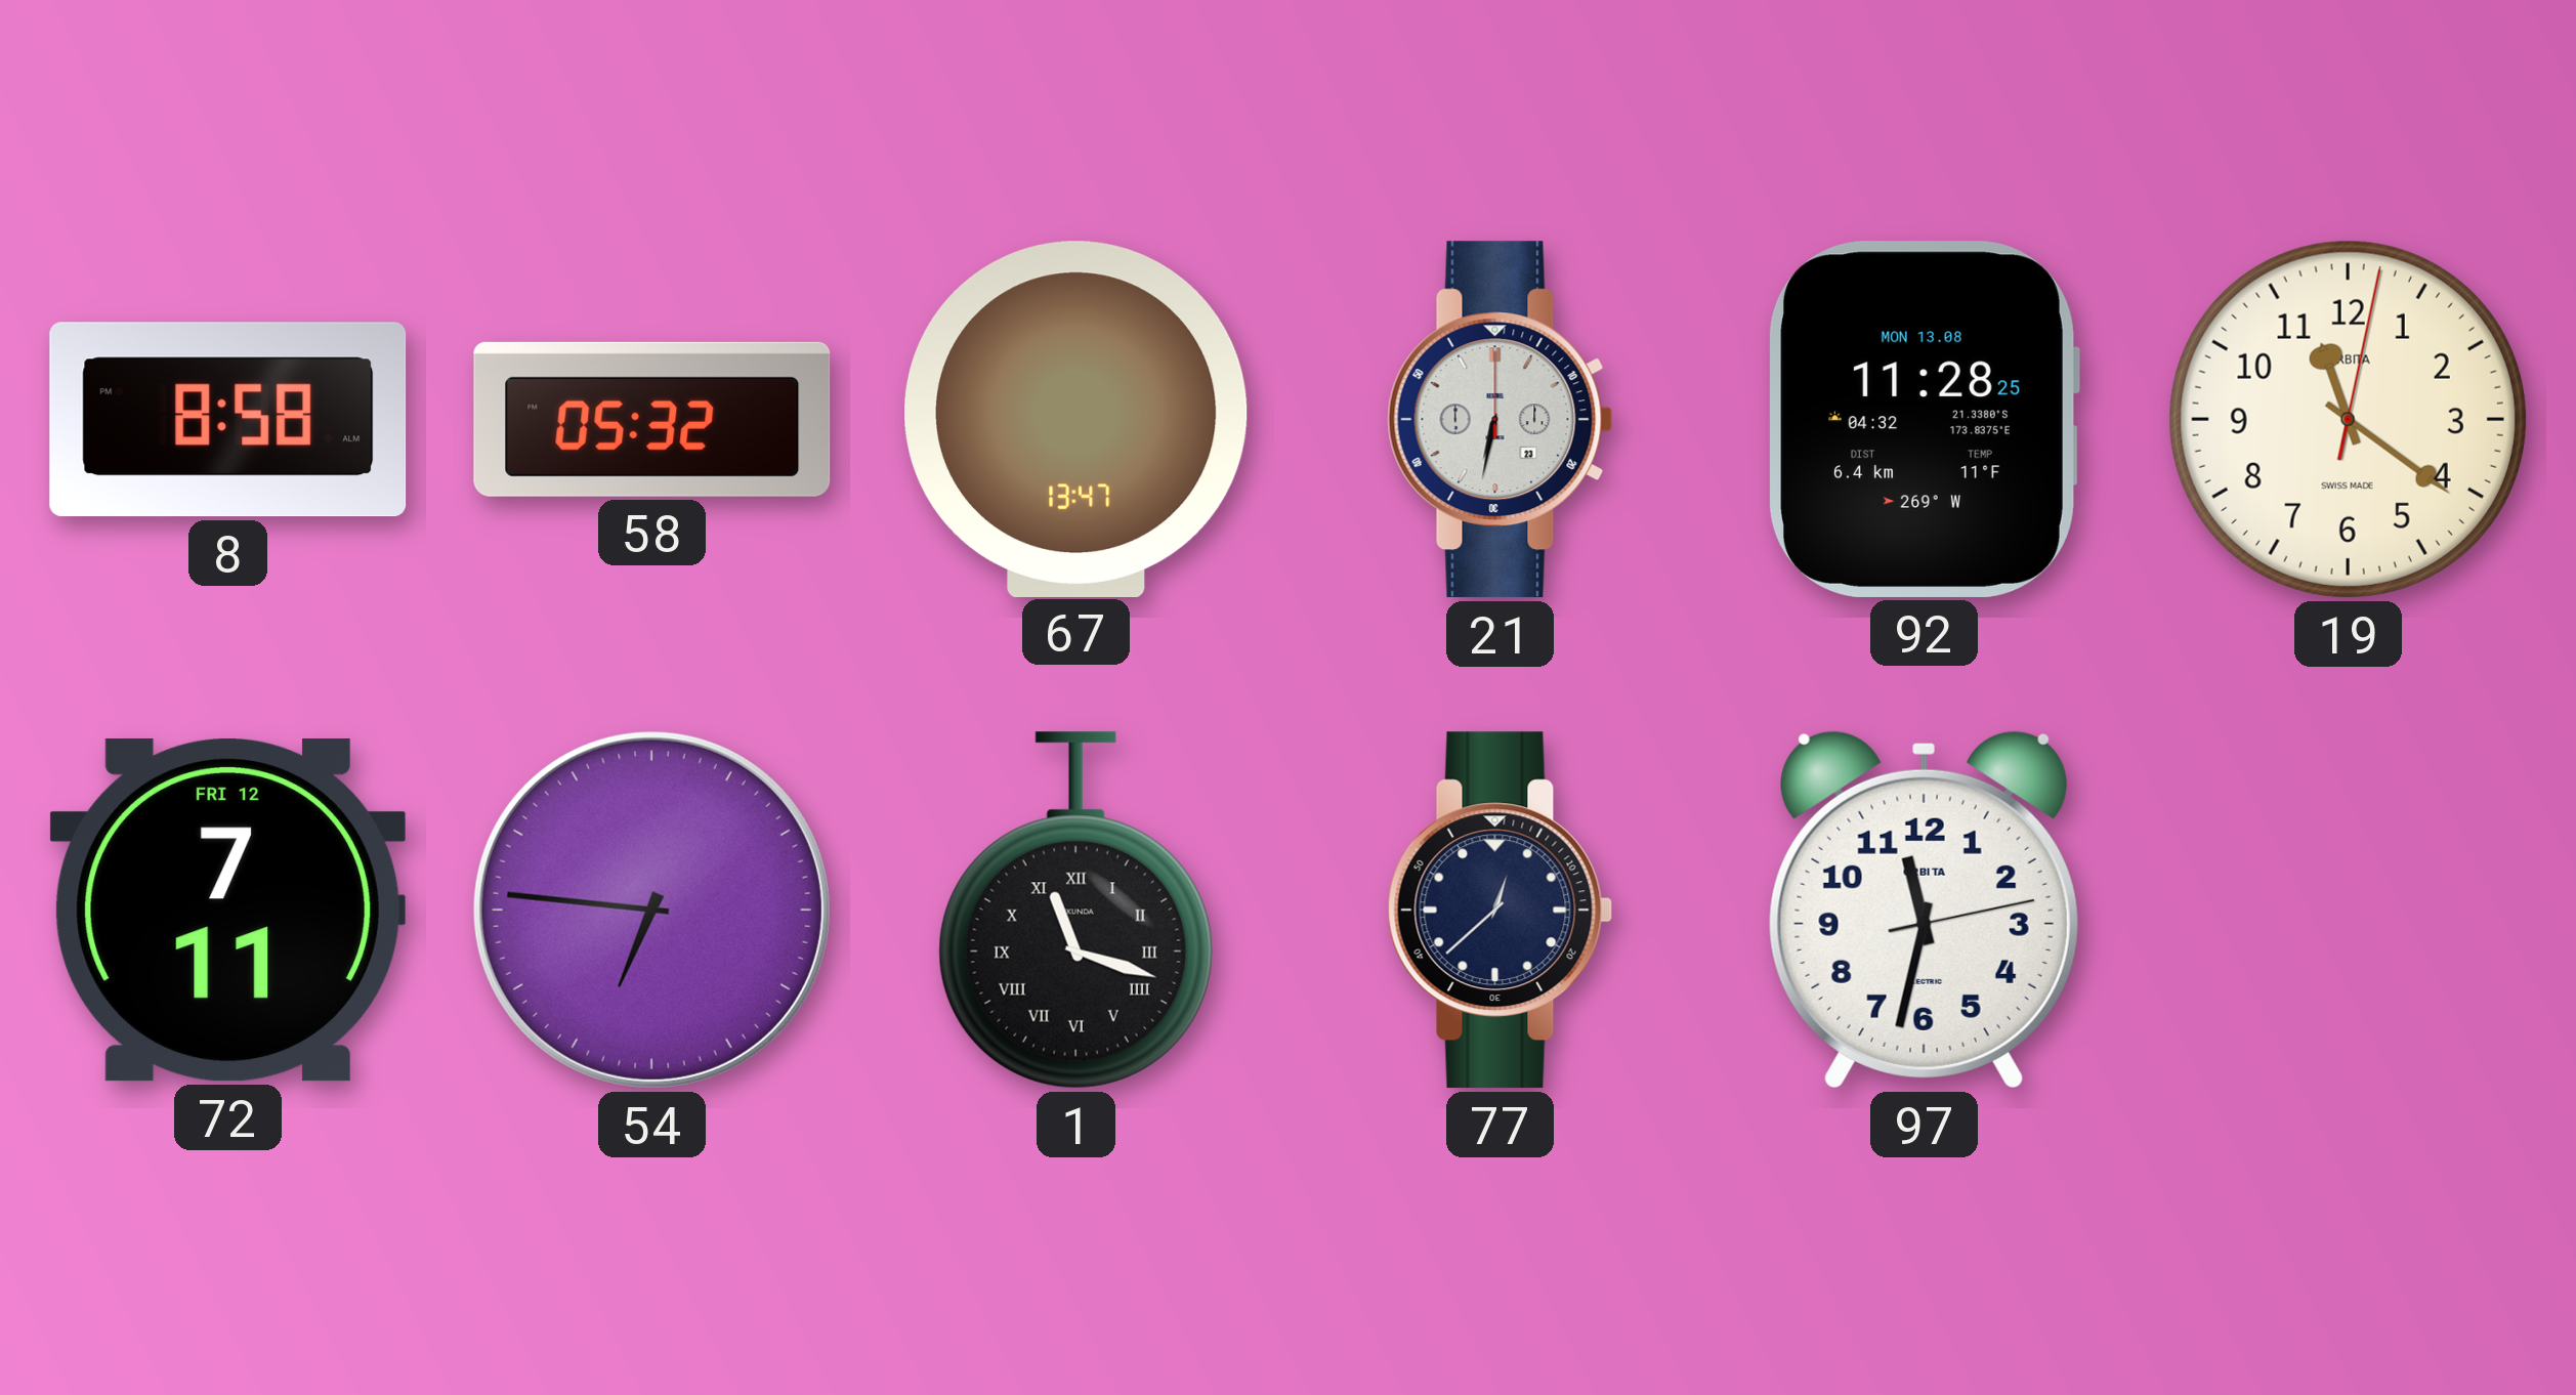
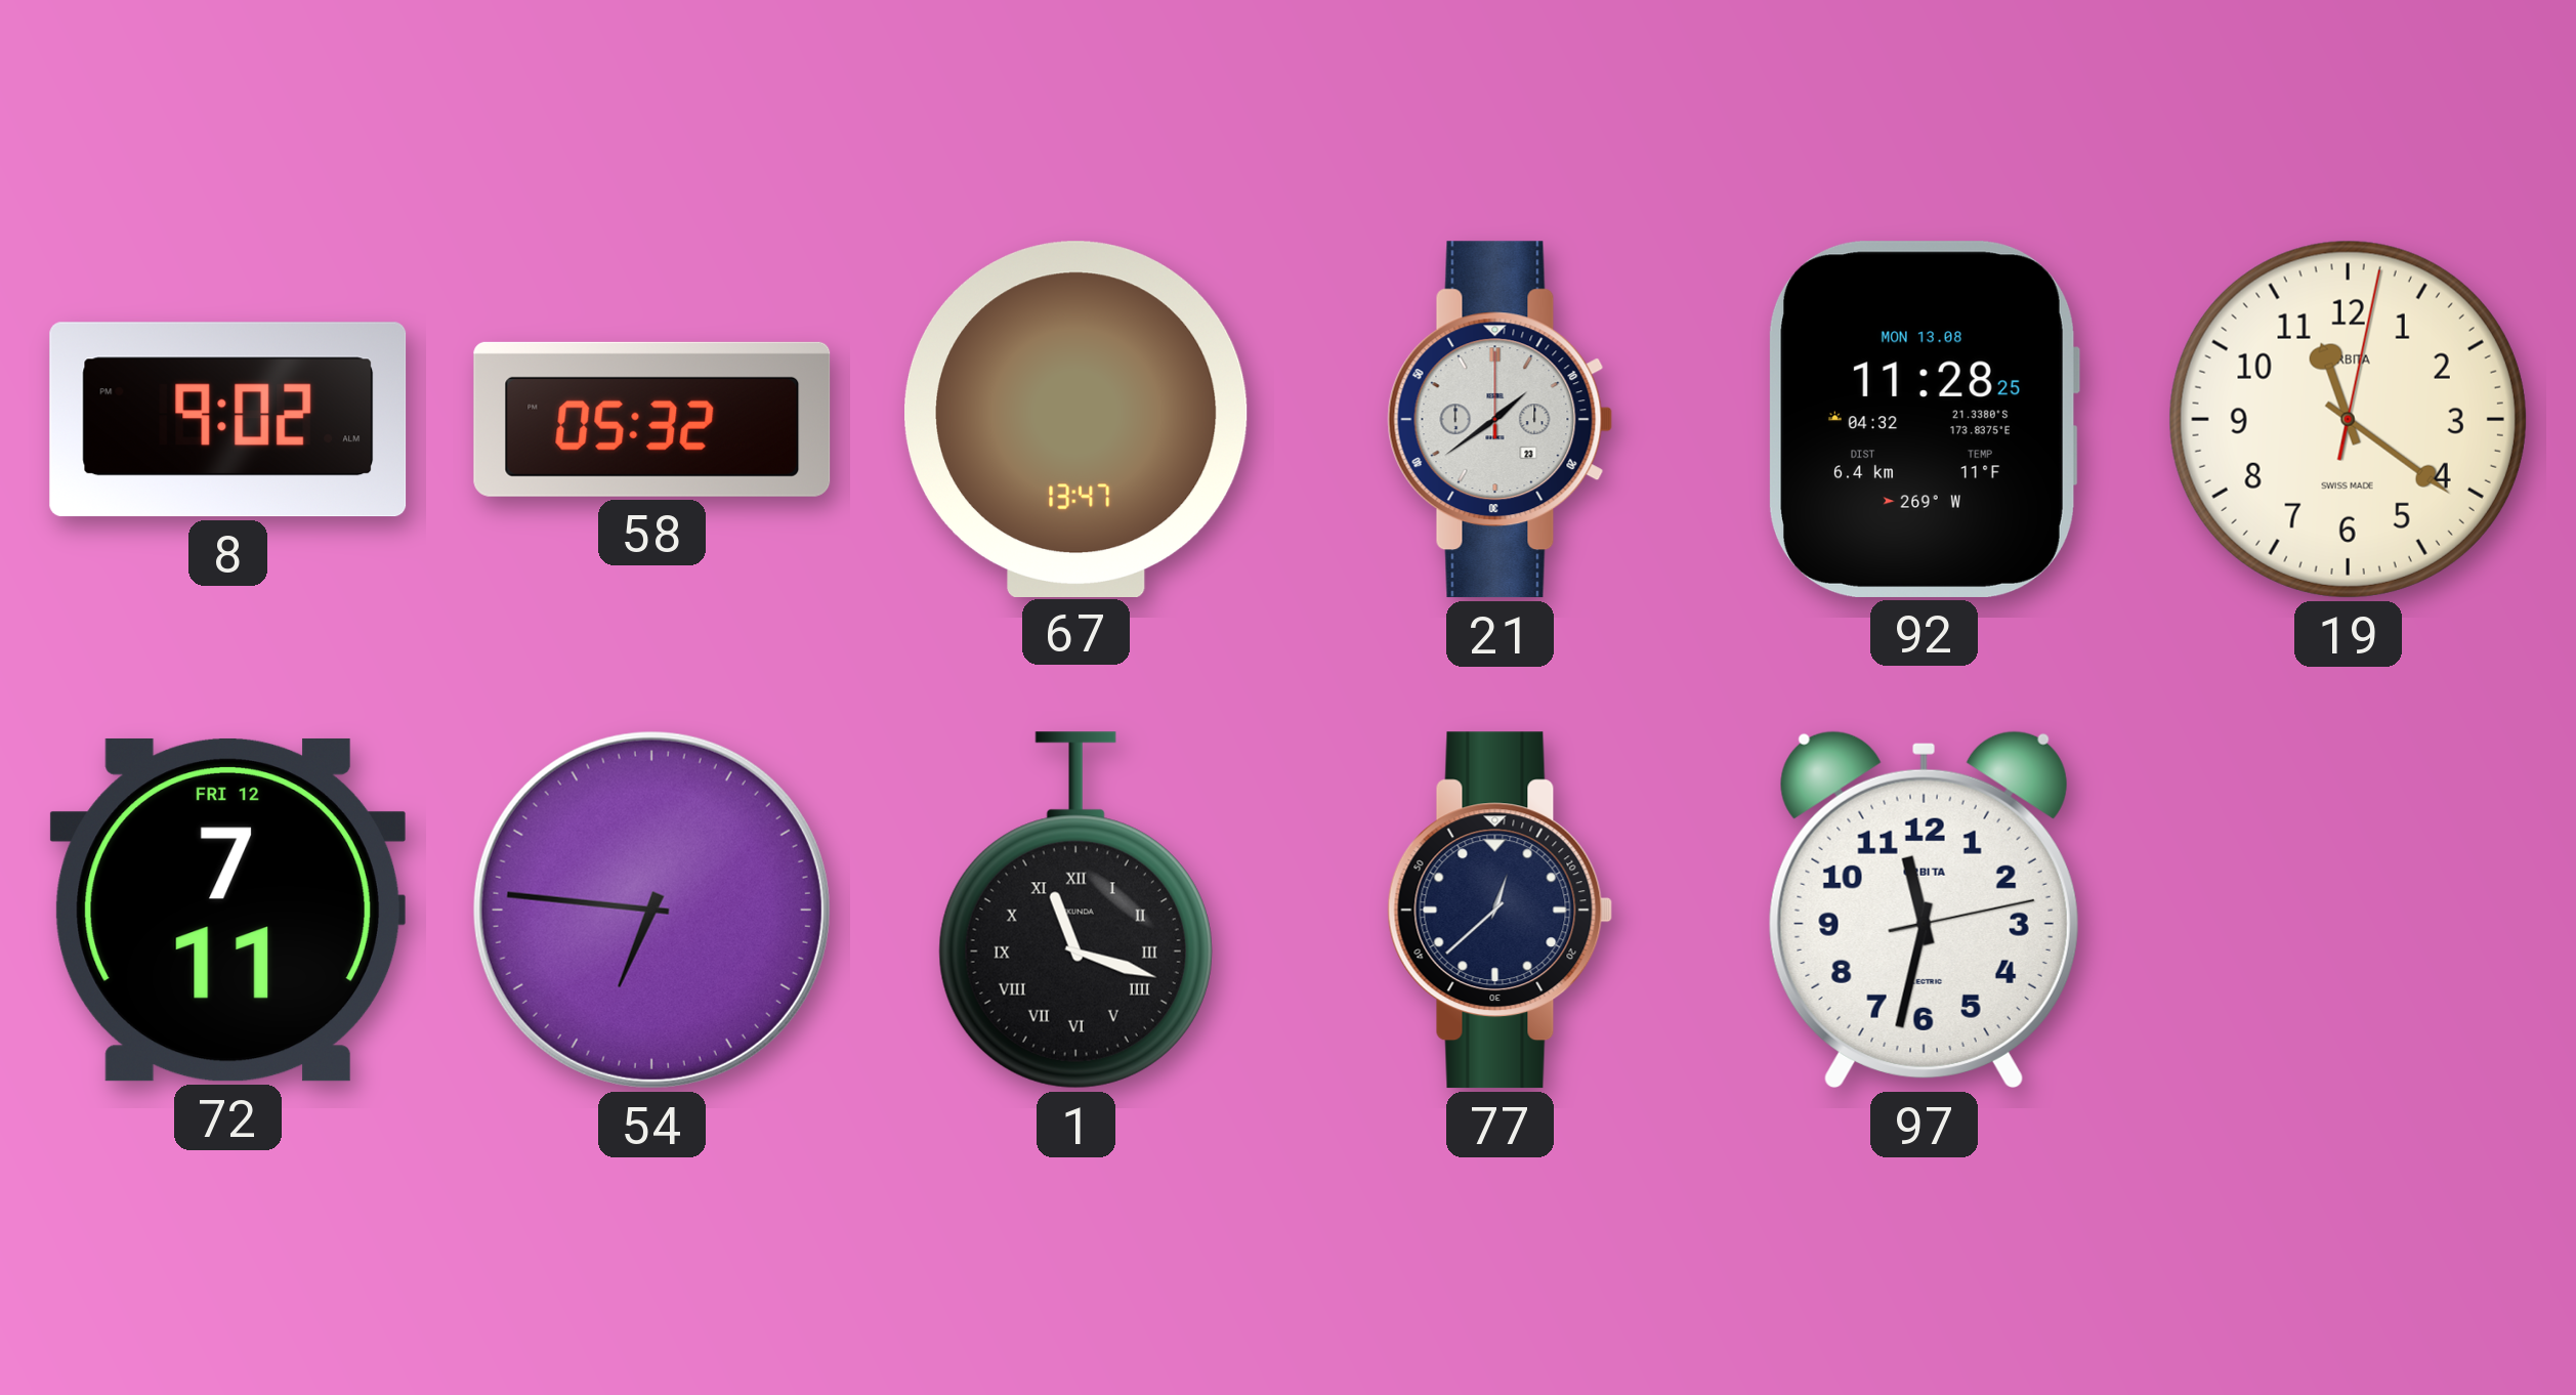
8: 8:58 -> 9:02
21: 6:32 -> 1:39
